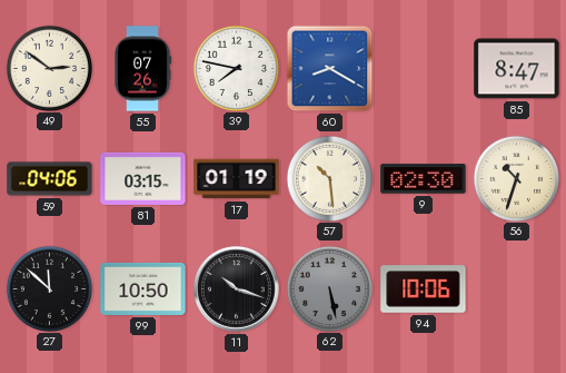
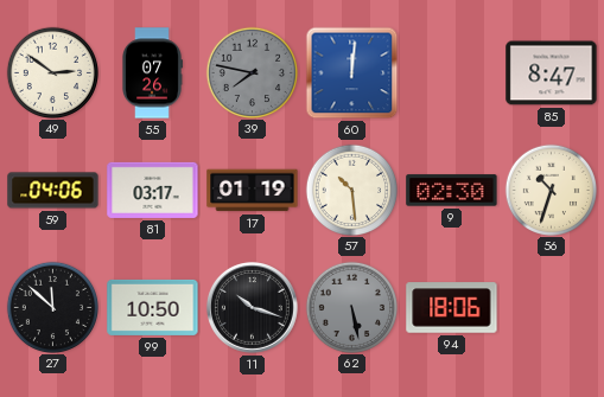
39 dial: white -> grey
60: 8:20 -> 12:01
81: 03:15 -> 03:17
94: 10:06 -> 18:06
